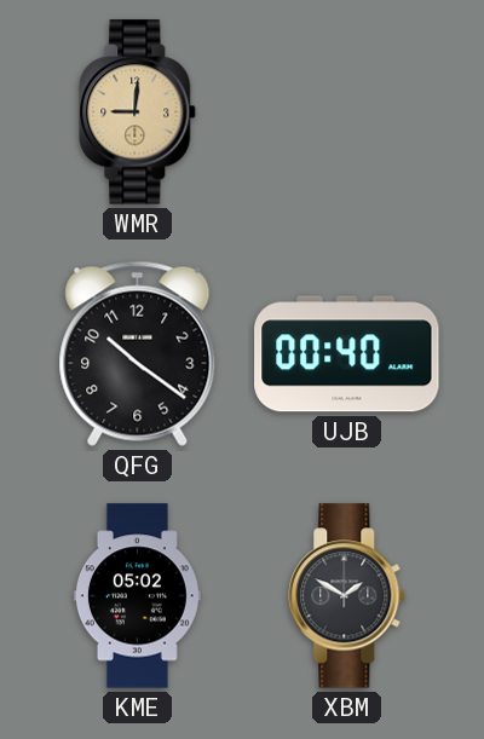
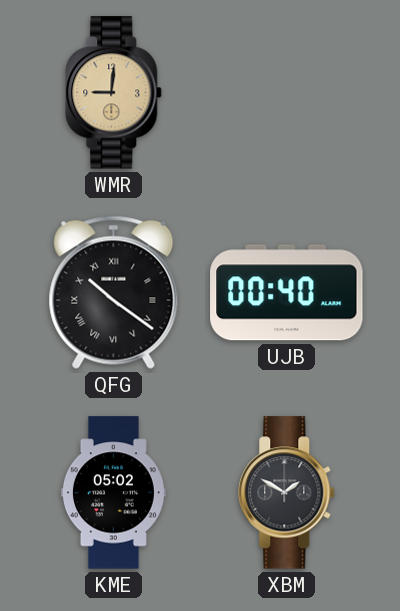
QFG numerals: Arabic -> Roman
